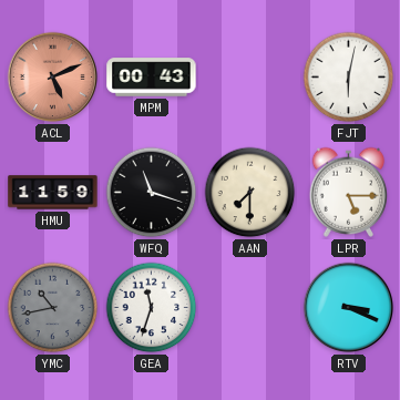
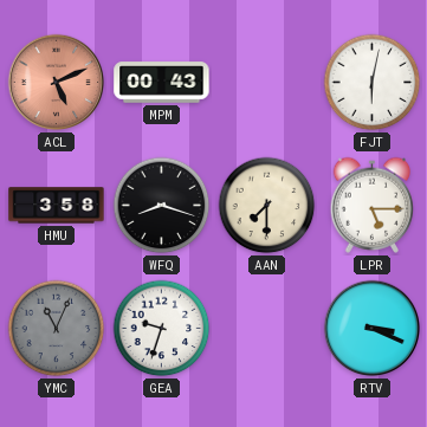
HMU: 11:59 -> 3:58
WFQ: 11:18 -> 8:18
YMC: 10:43 -> 11:04
GEA: 11:33 -> 9:33
